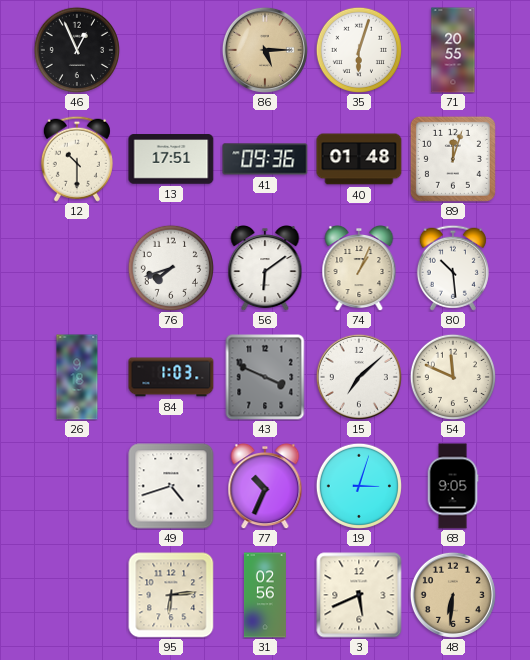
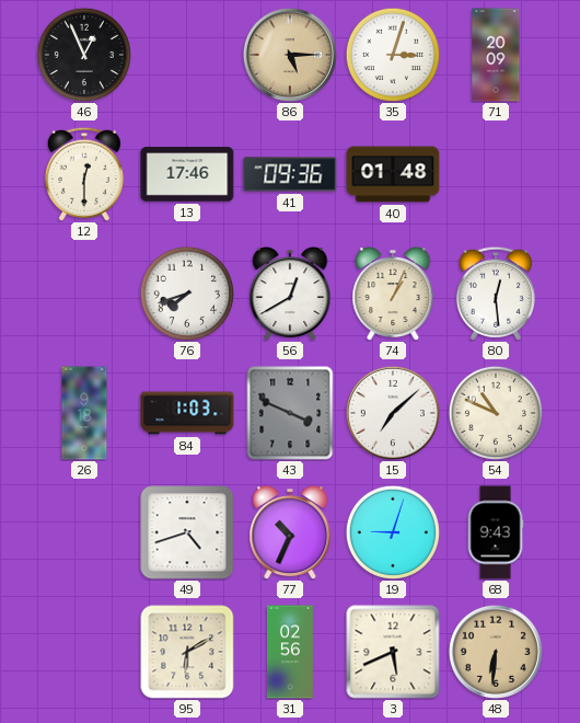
35: 6:03 -> 3:03
71: 20:55 -> 20:09
12: 10:30 -> 12:30
13: 17:51 -> 17:46
89: 12:03 -> none
56: 6:09 -> 12:40
80: 10:29 -> 12:29
54: 11:49 -> 10:49
19: 3:03 -> 9:03
68: 9:05 -> 9:43
95: 6:14 -> 6:10
